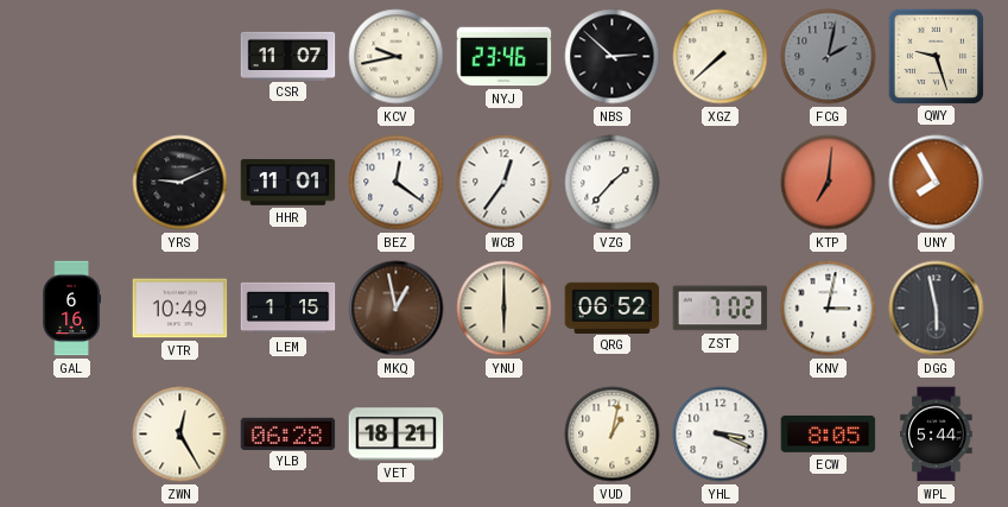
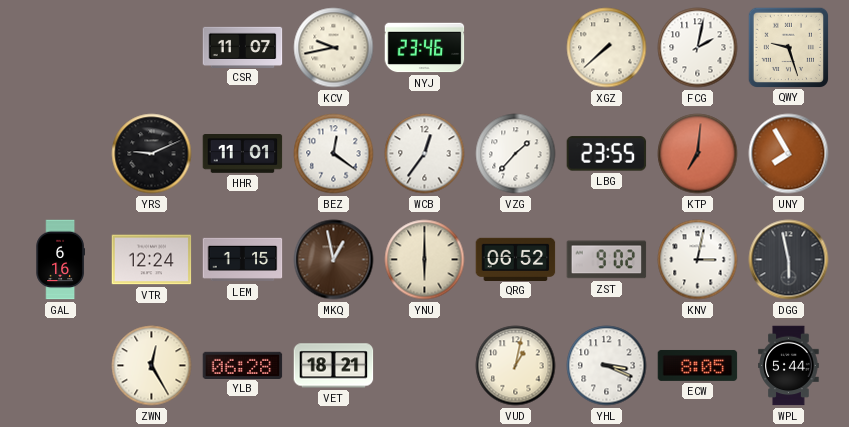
NBS: 2:52 -> none
FCG dial: grey -> white
LBG: none -> 23:55
VTR: 10:49 -> 12:24
ZST: 7:02 -> 9:02
